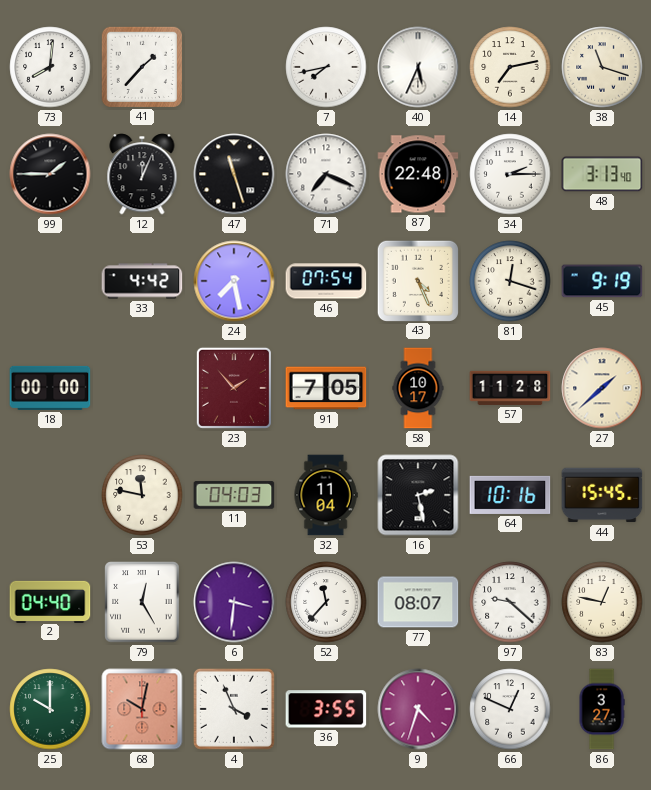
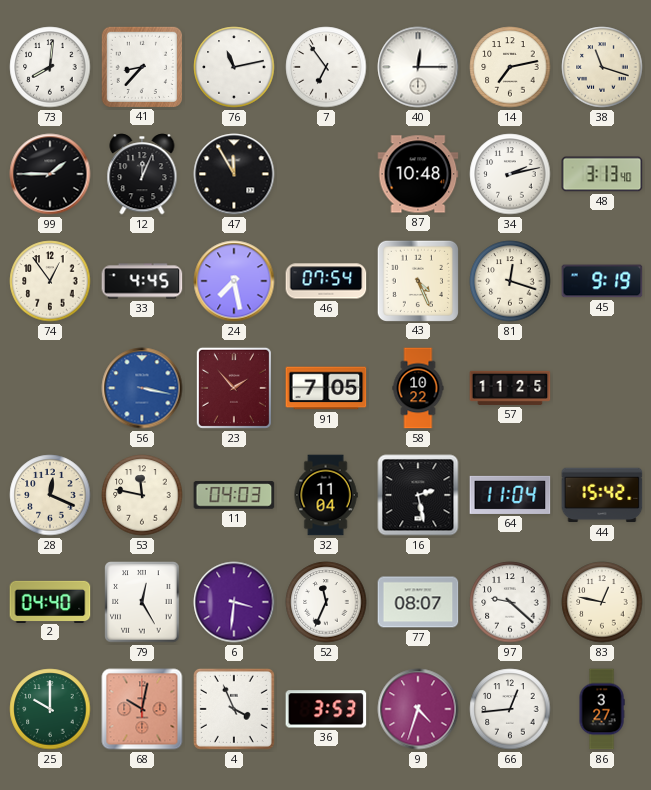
41: 1:37 -> 8:37
76: none -> 11:13
7: 7:43 -> 6:54
40: 5:34 -> 12:15
47: 11:27 -> 11:55
71: 7:19 -> none
87: 22:48 -> 10:48
34: 2:15 -> 2:13
74: none -> 12:54
33: 4:42 -> 4:45
18: 00:00 -> none
56: none -> 3:17
58: 10:17 -> 10:22
57: 11:28 -> 11:25
27: 1:38 -> none
28: none -> 12:19
64: 10:16 -> 11:04
44: 15:45 -> 15:42
52: 11:37 -> 11:34
36: 3:55 -> 3:53
66: 12:49 -> 12:44
